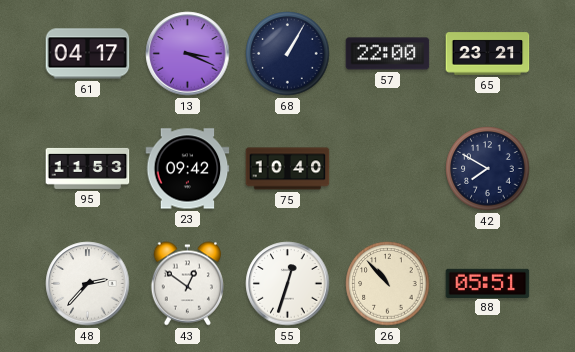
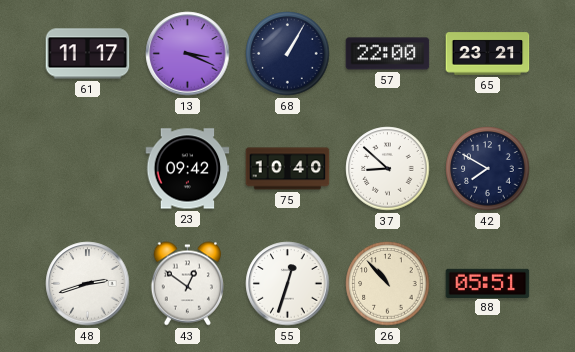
61: 04:17 -> 11:17
95: 11:53 -> none
37: none -> 8:52
48: 2:37 -> 2:42
